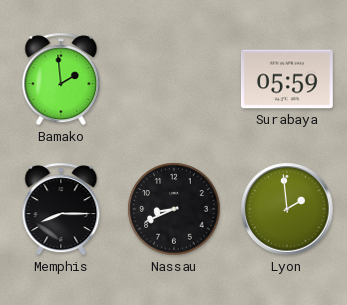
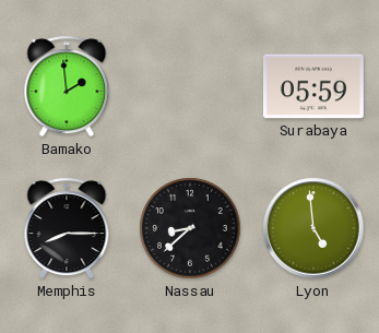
Nassau: 8:41 -> 8:38
Lyon: 1:59 -> 4:59
